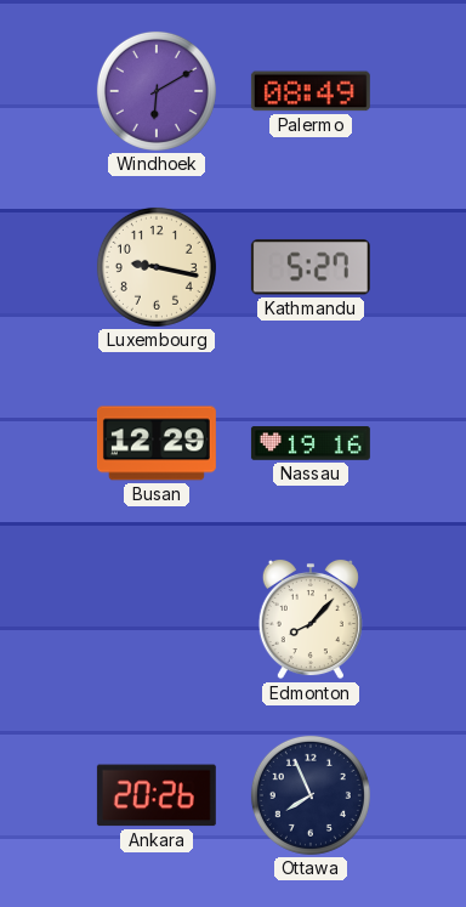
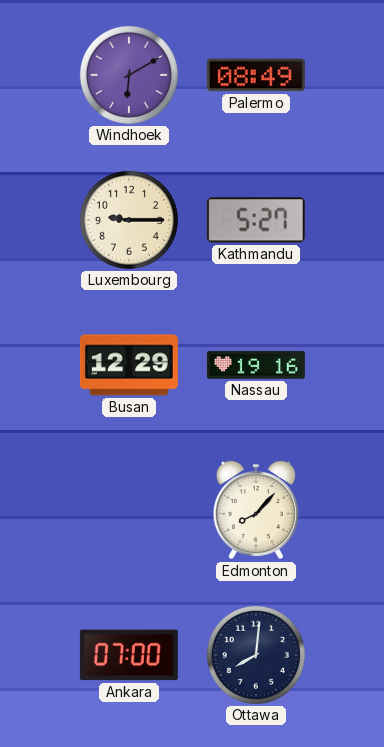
Luxembourg: 9:17 -> 9:15
Ankara: 20:26 -> 07:00
Ottawa: 7:56 -> 8:01
